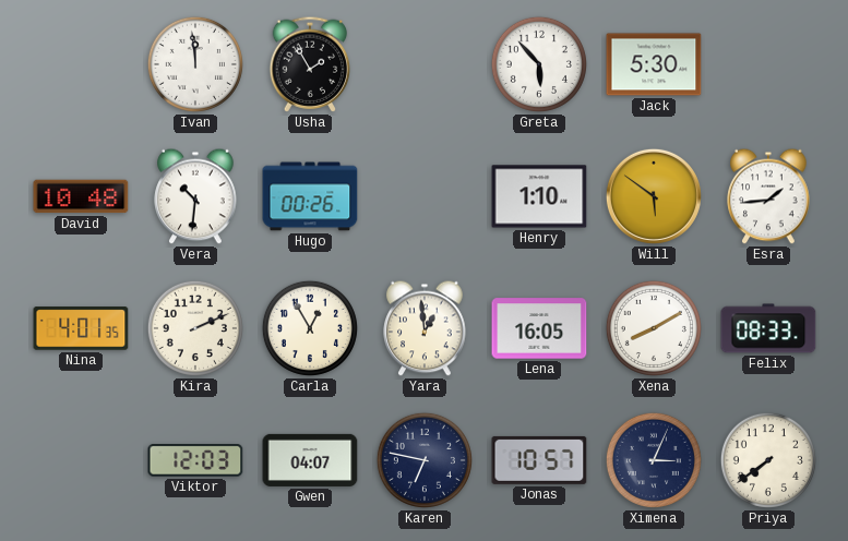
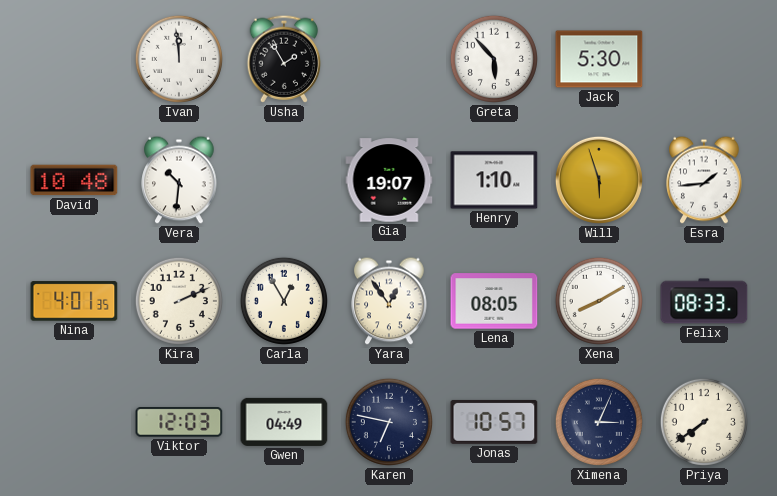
Hugo: 00:26 -> none
Gia: none -> 19:07
Will: 5:51 -> 5:57
Yara: 12:59 -> 12:54
Lena: 16:05 -> 08:05
Gwen: 04:07 -> 04:49
